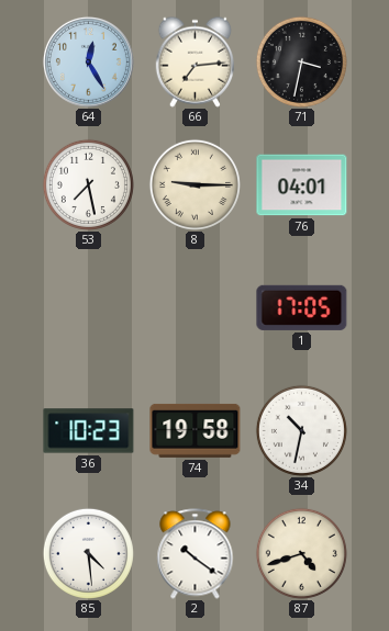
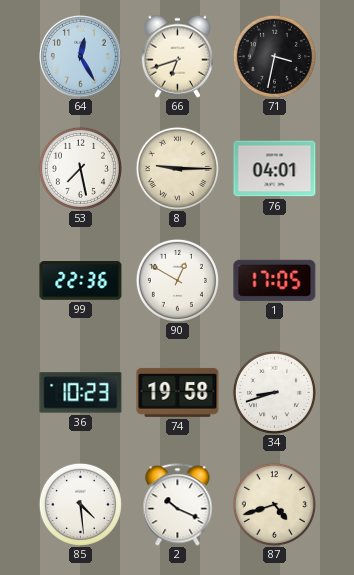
66: 7:14 -> 6:42
99: none -> 22:36
90: none -> 12:50
34: 10:32 -> 8:42
2: 10:21 -> 10:19
